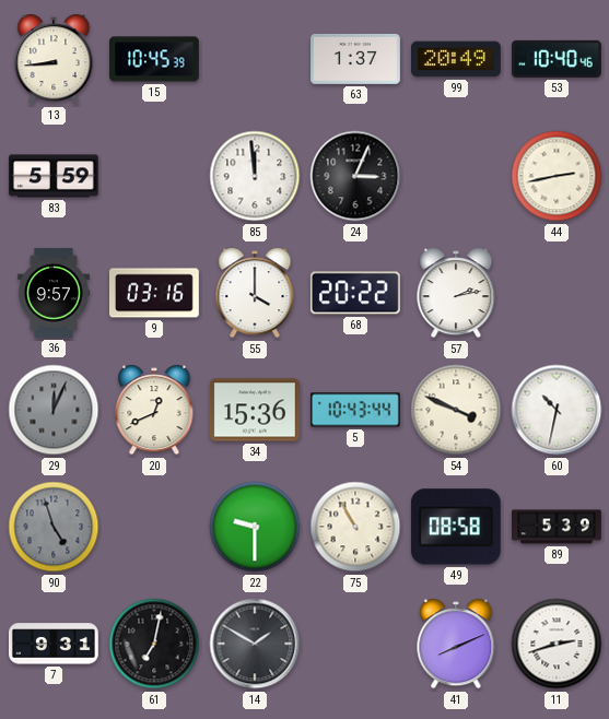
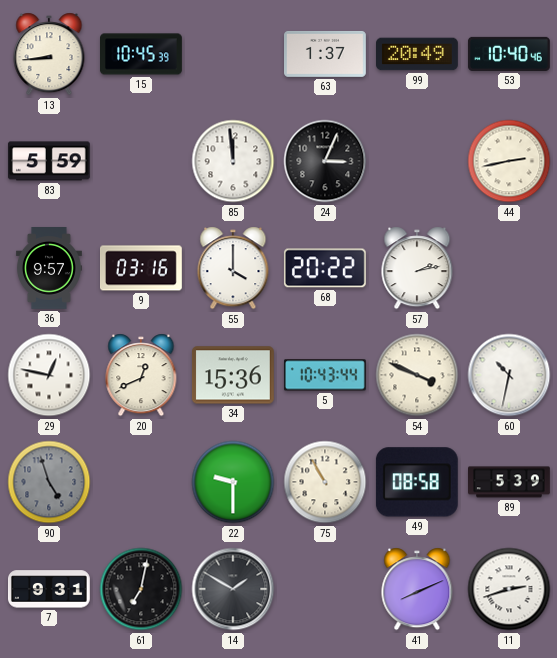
29: 12:04 -> 12:47
29 dial: grey -> white
